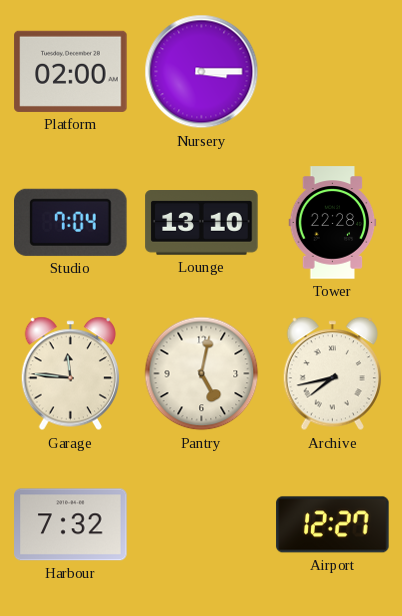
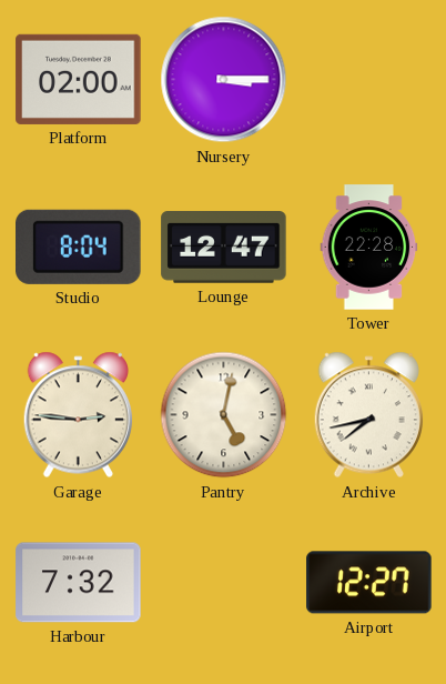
Studio: 7:04 -> 8:04
Lounge: 13:10 -> 12:47
Garage: 11:46 -> 2:46
